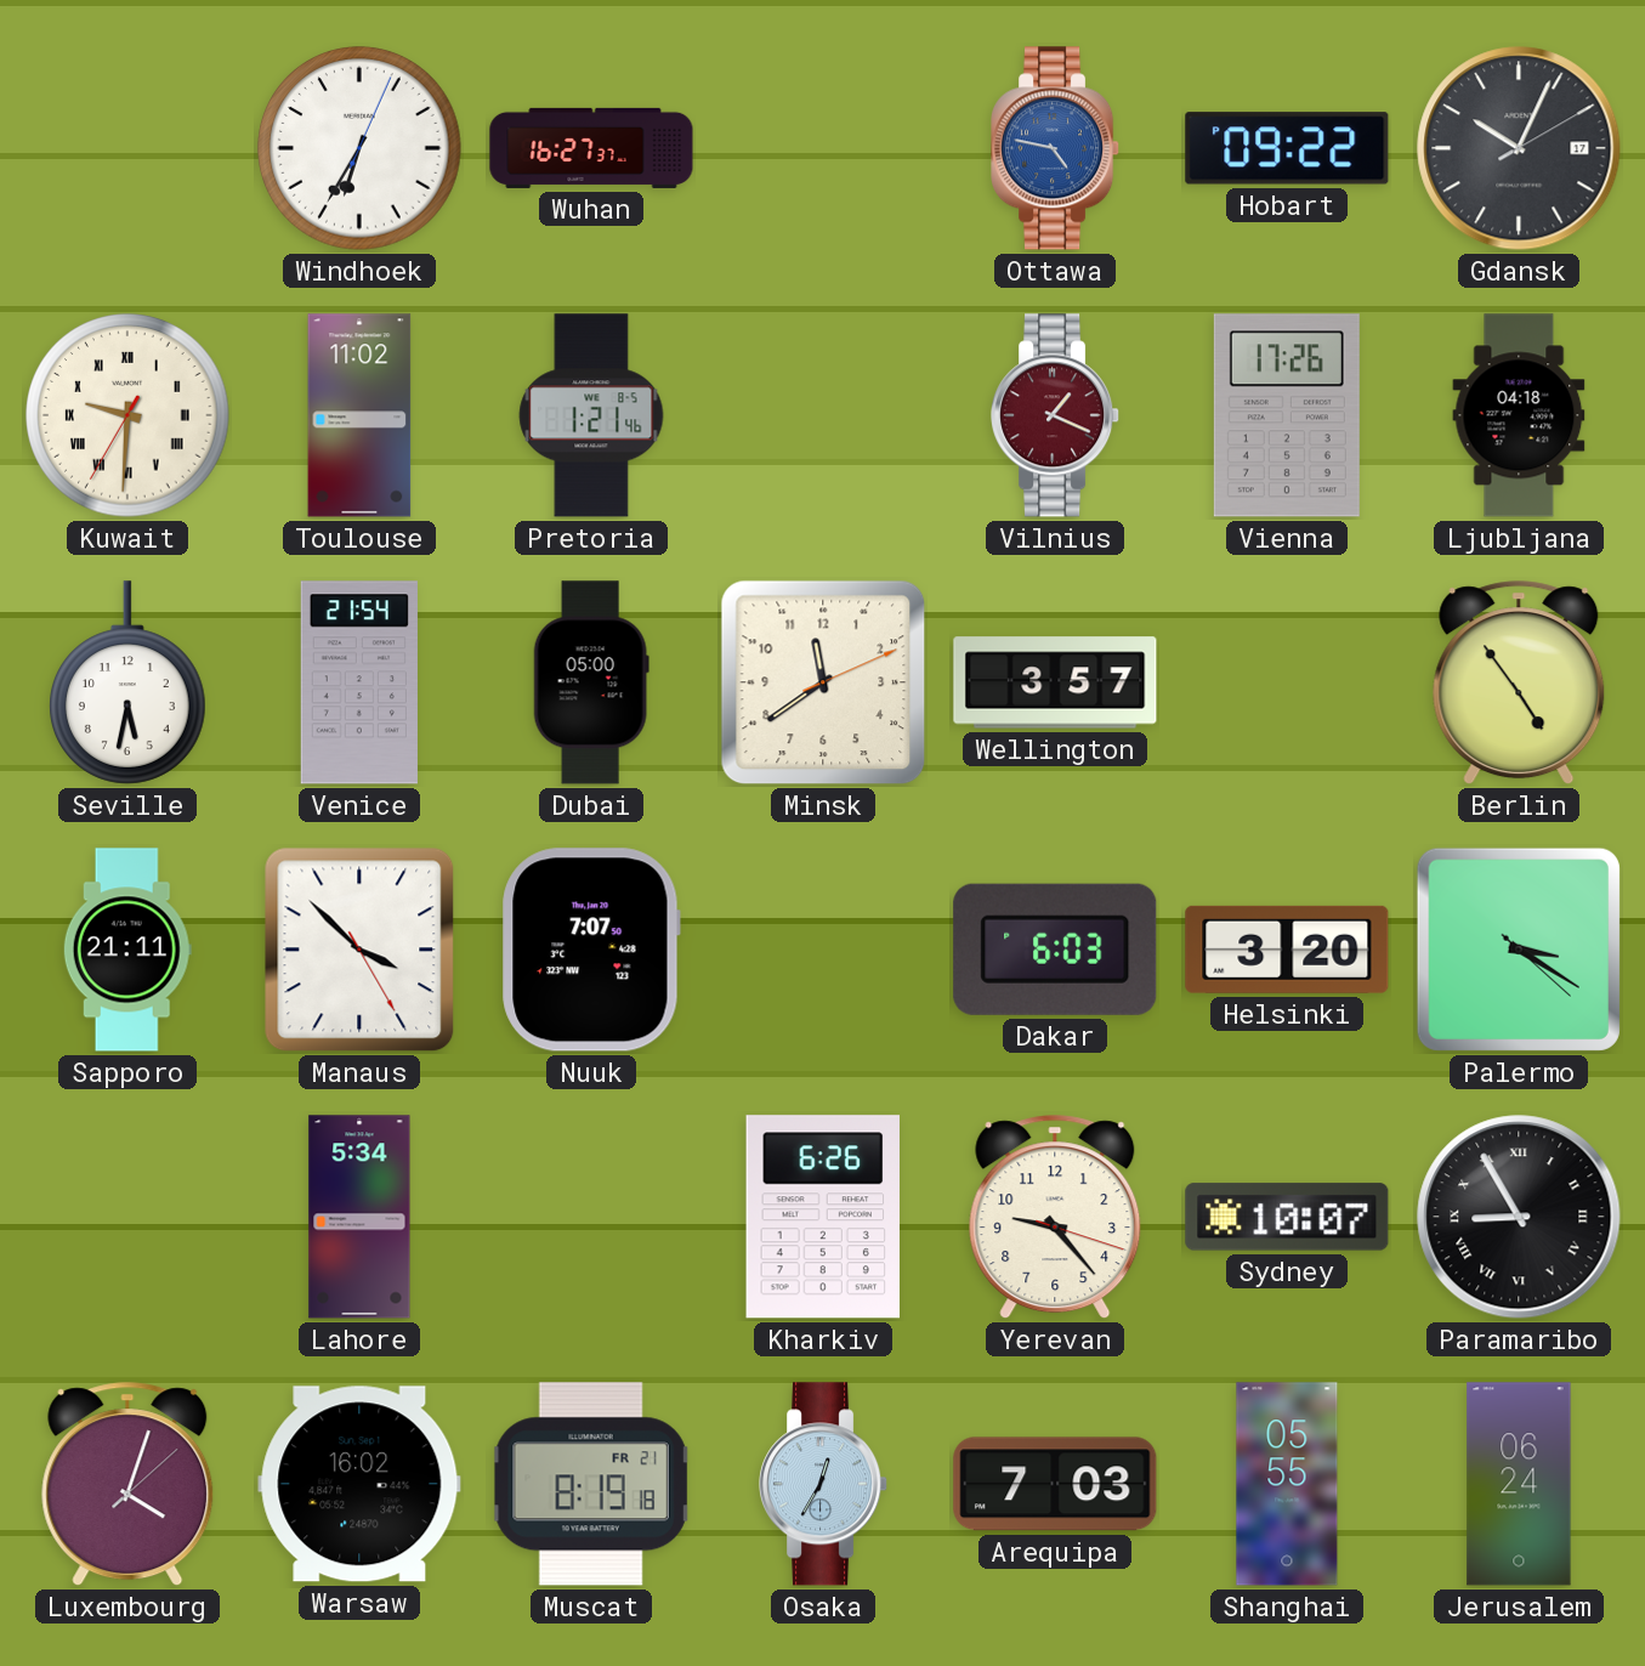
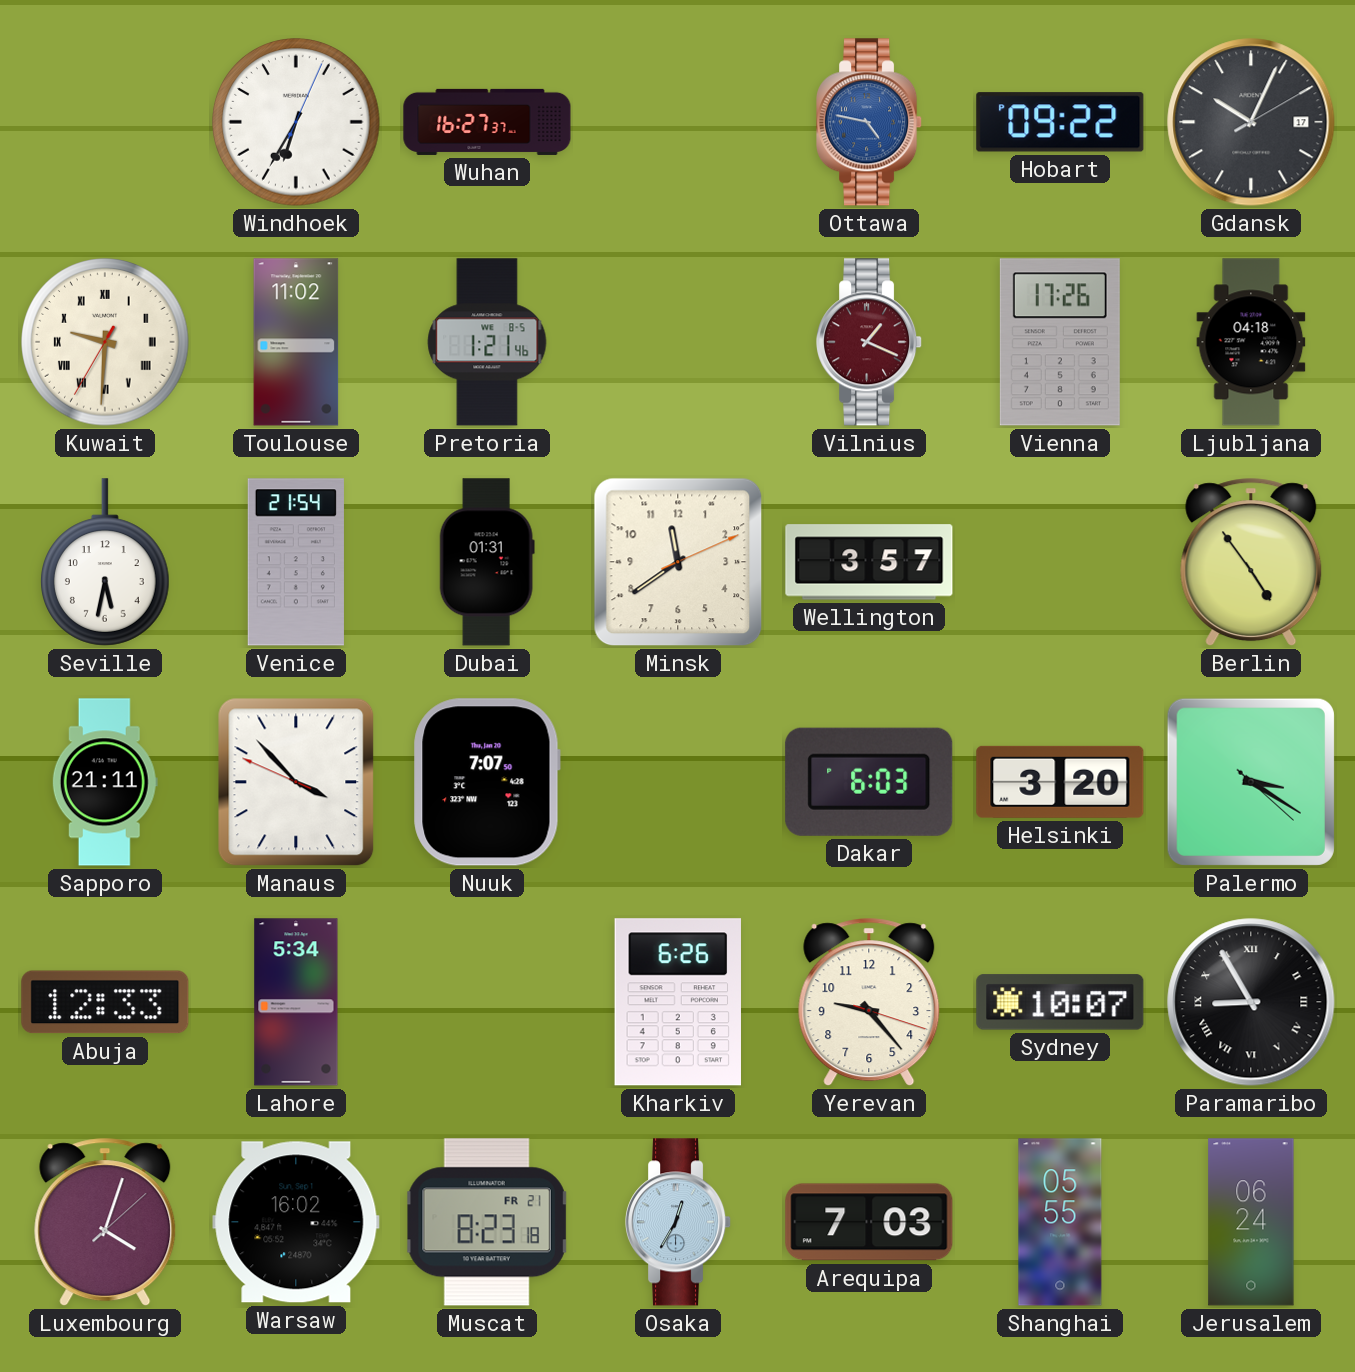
Dubai: 05:00 -> 01:31
Manaus: 3:52:25 -> 3:52:49
Abuja: none -> 12:33
Muscat: 8:19 -> 8:23
